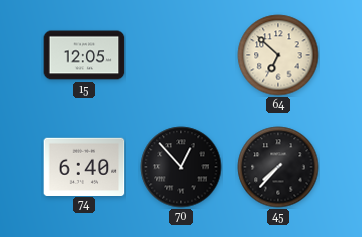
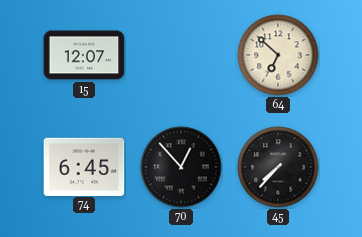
15: 12:05 -> 12:07
74: 6:40 -> 6:45
